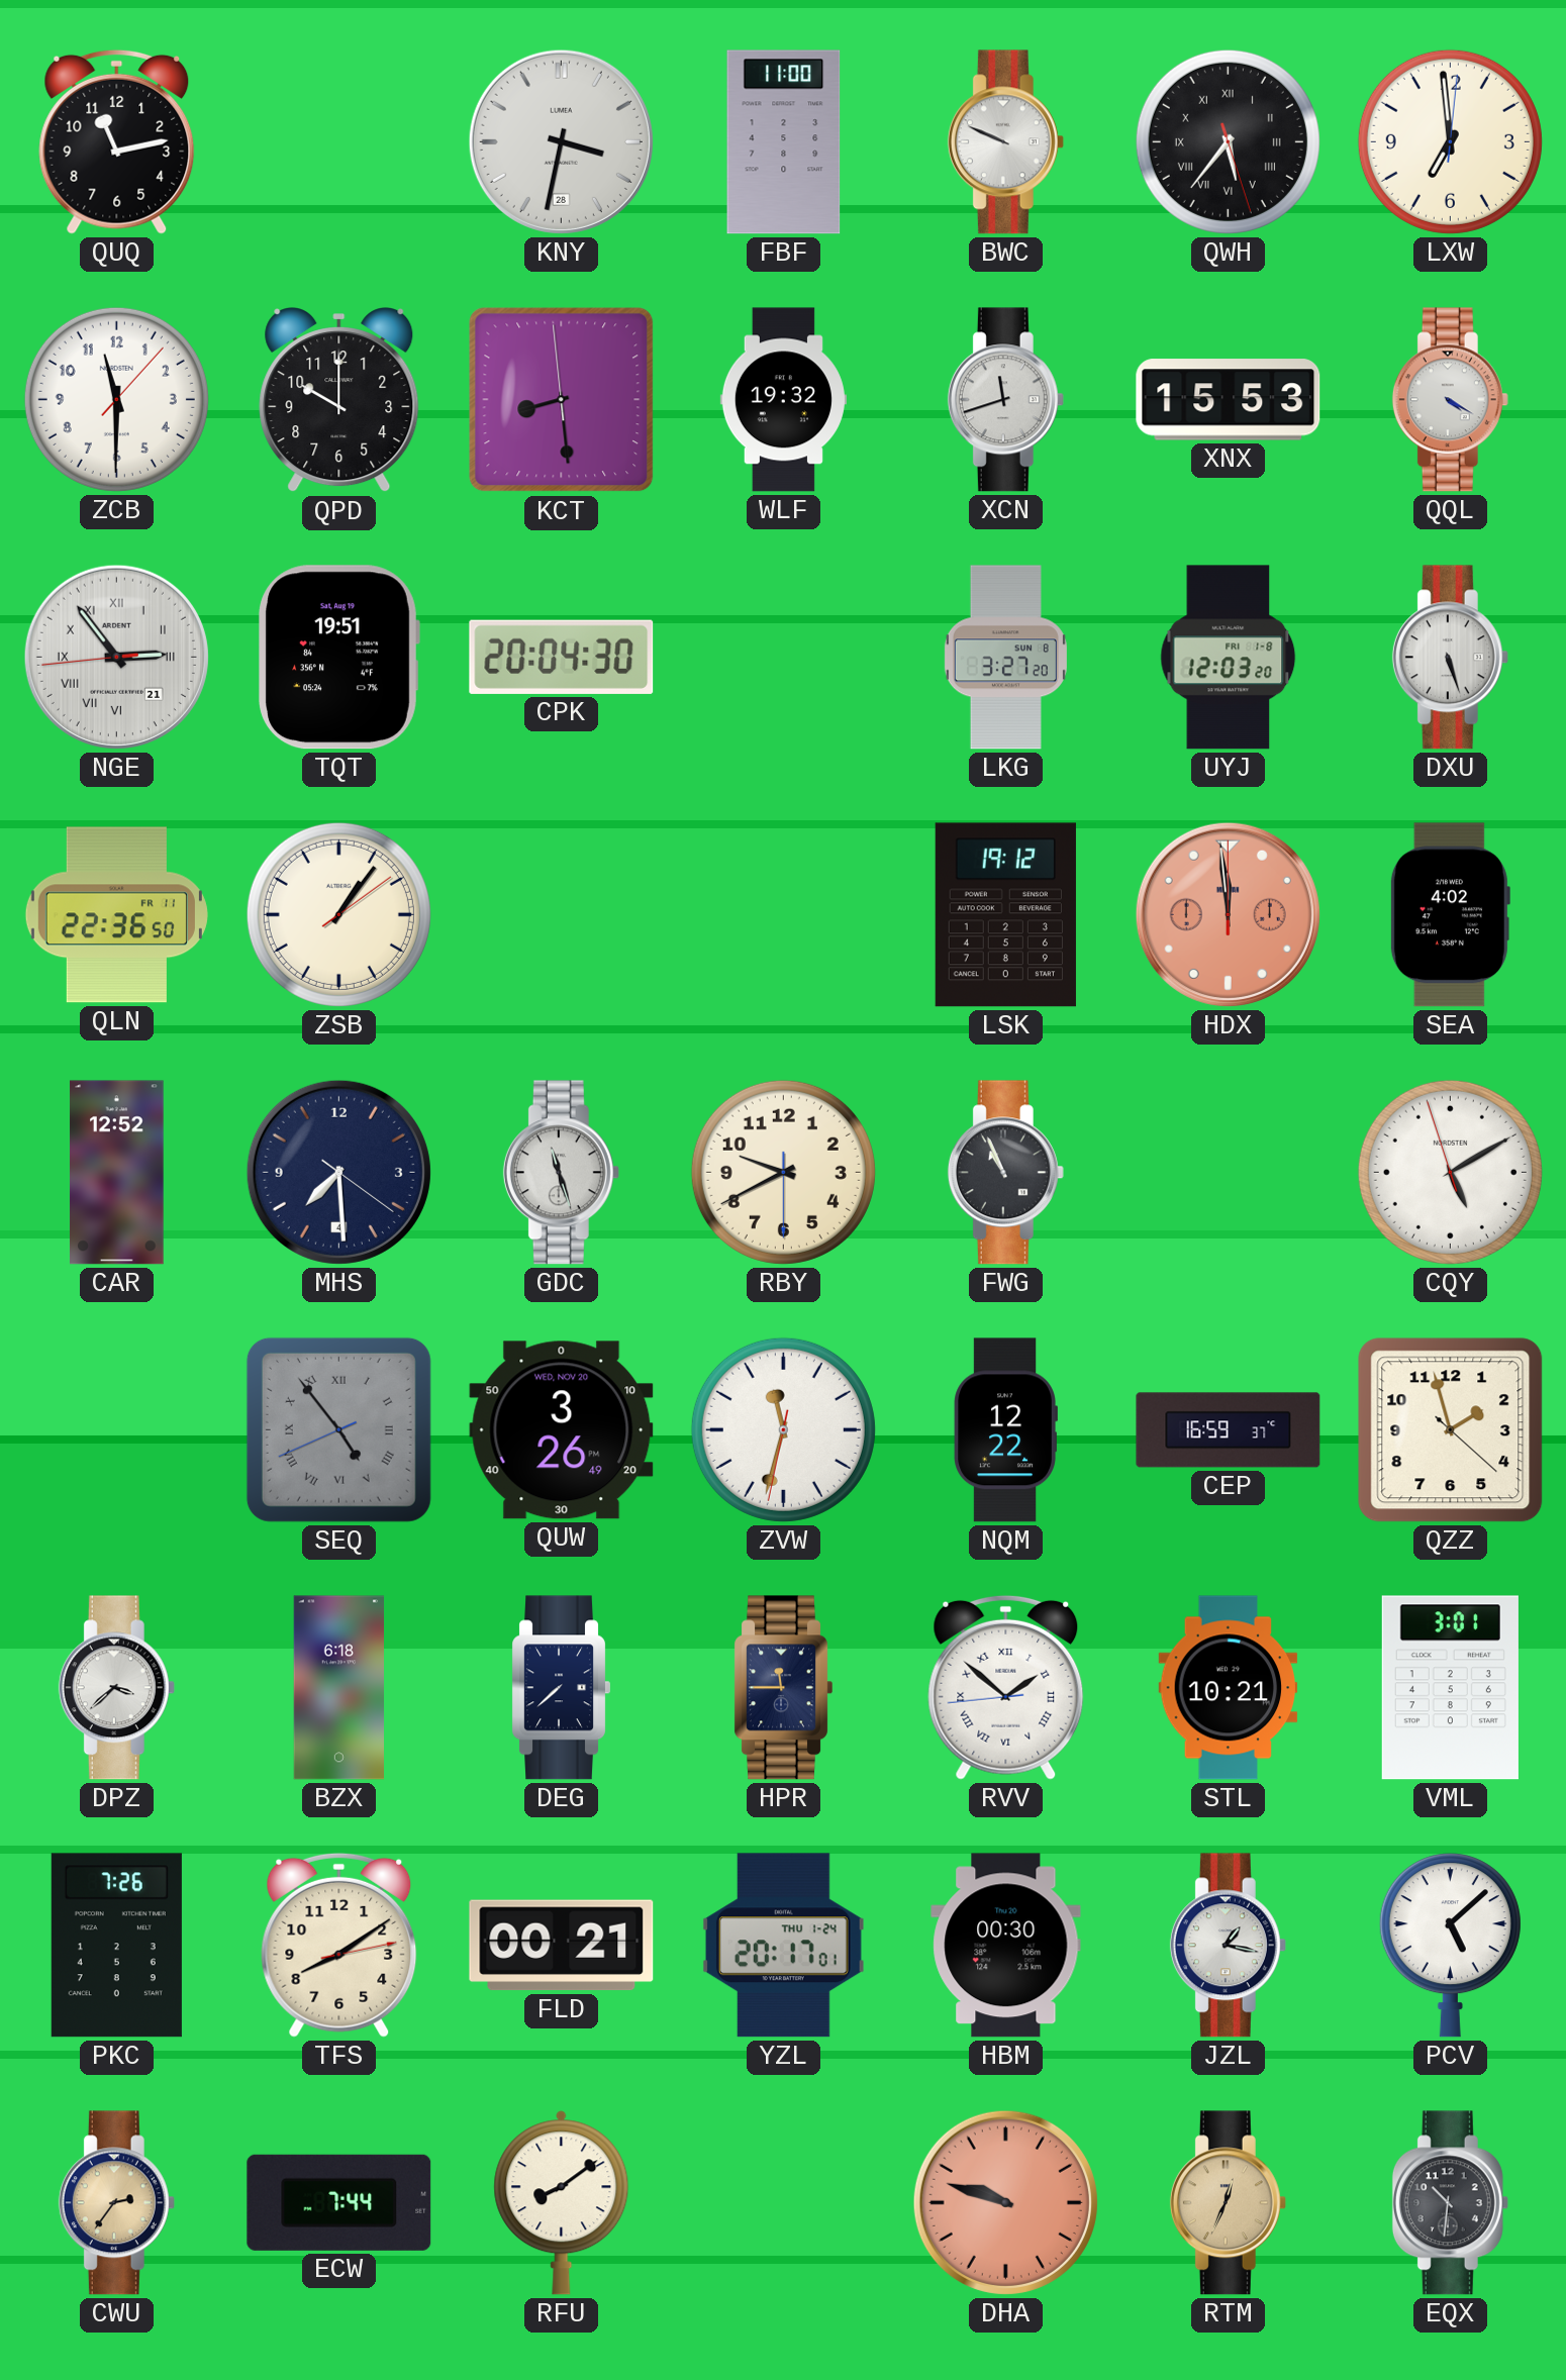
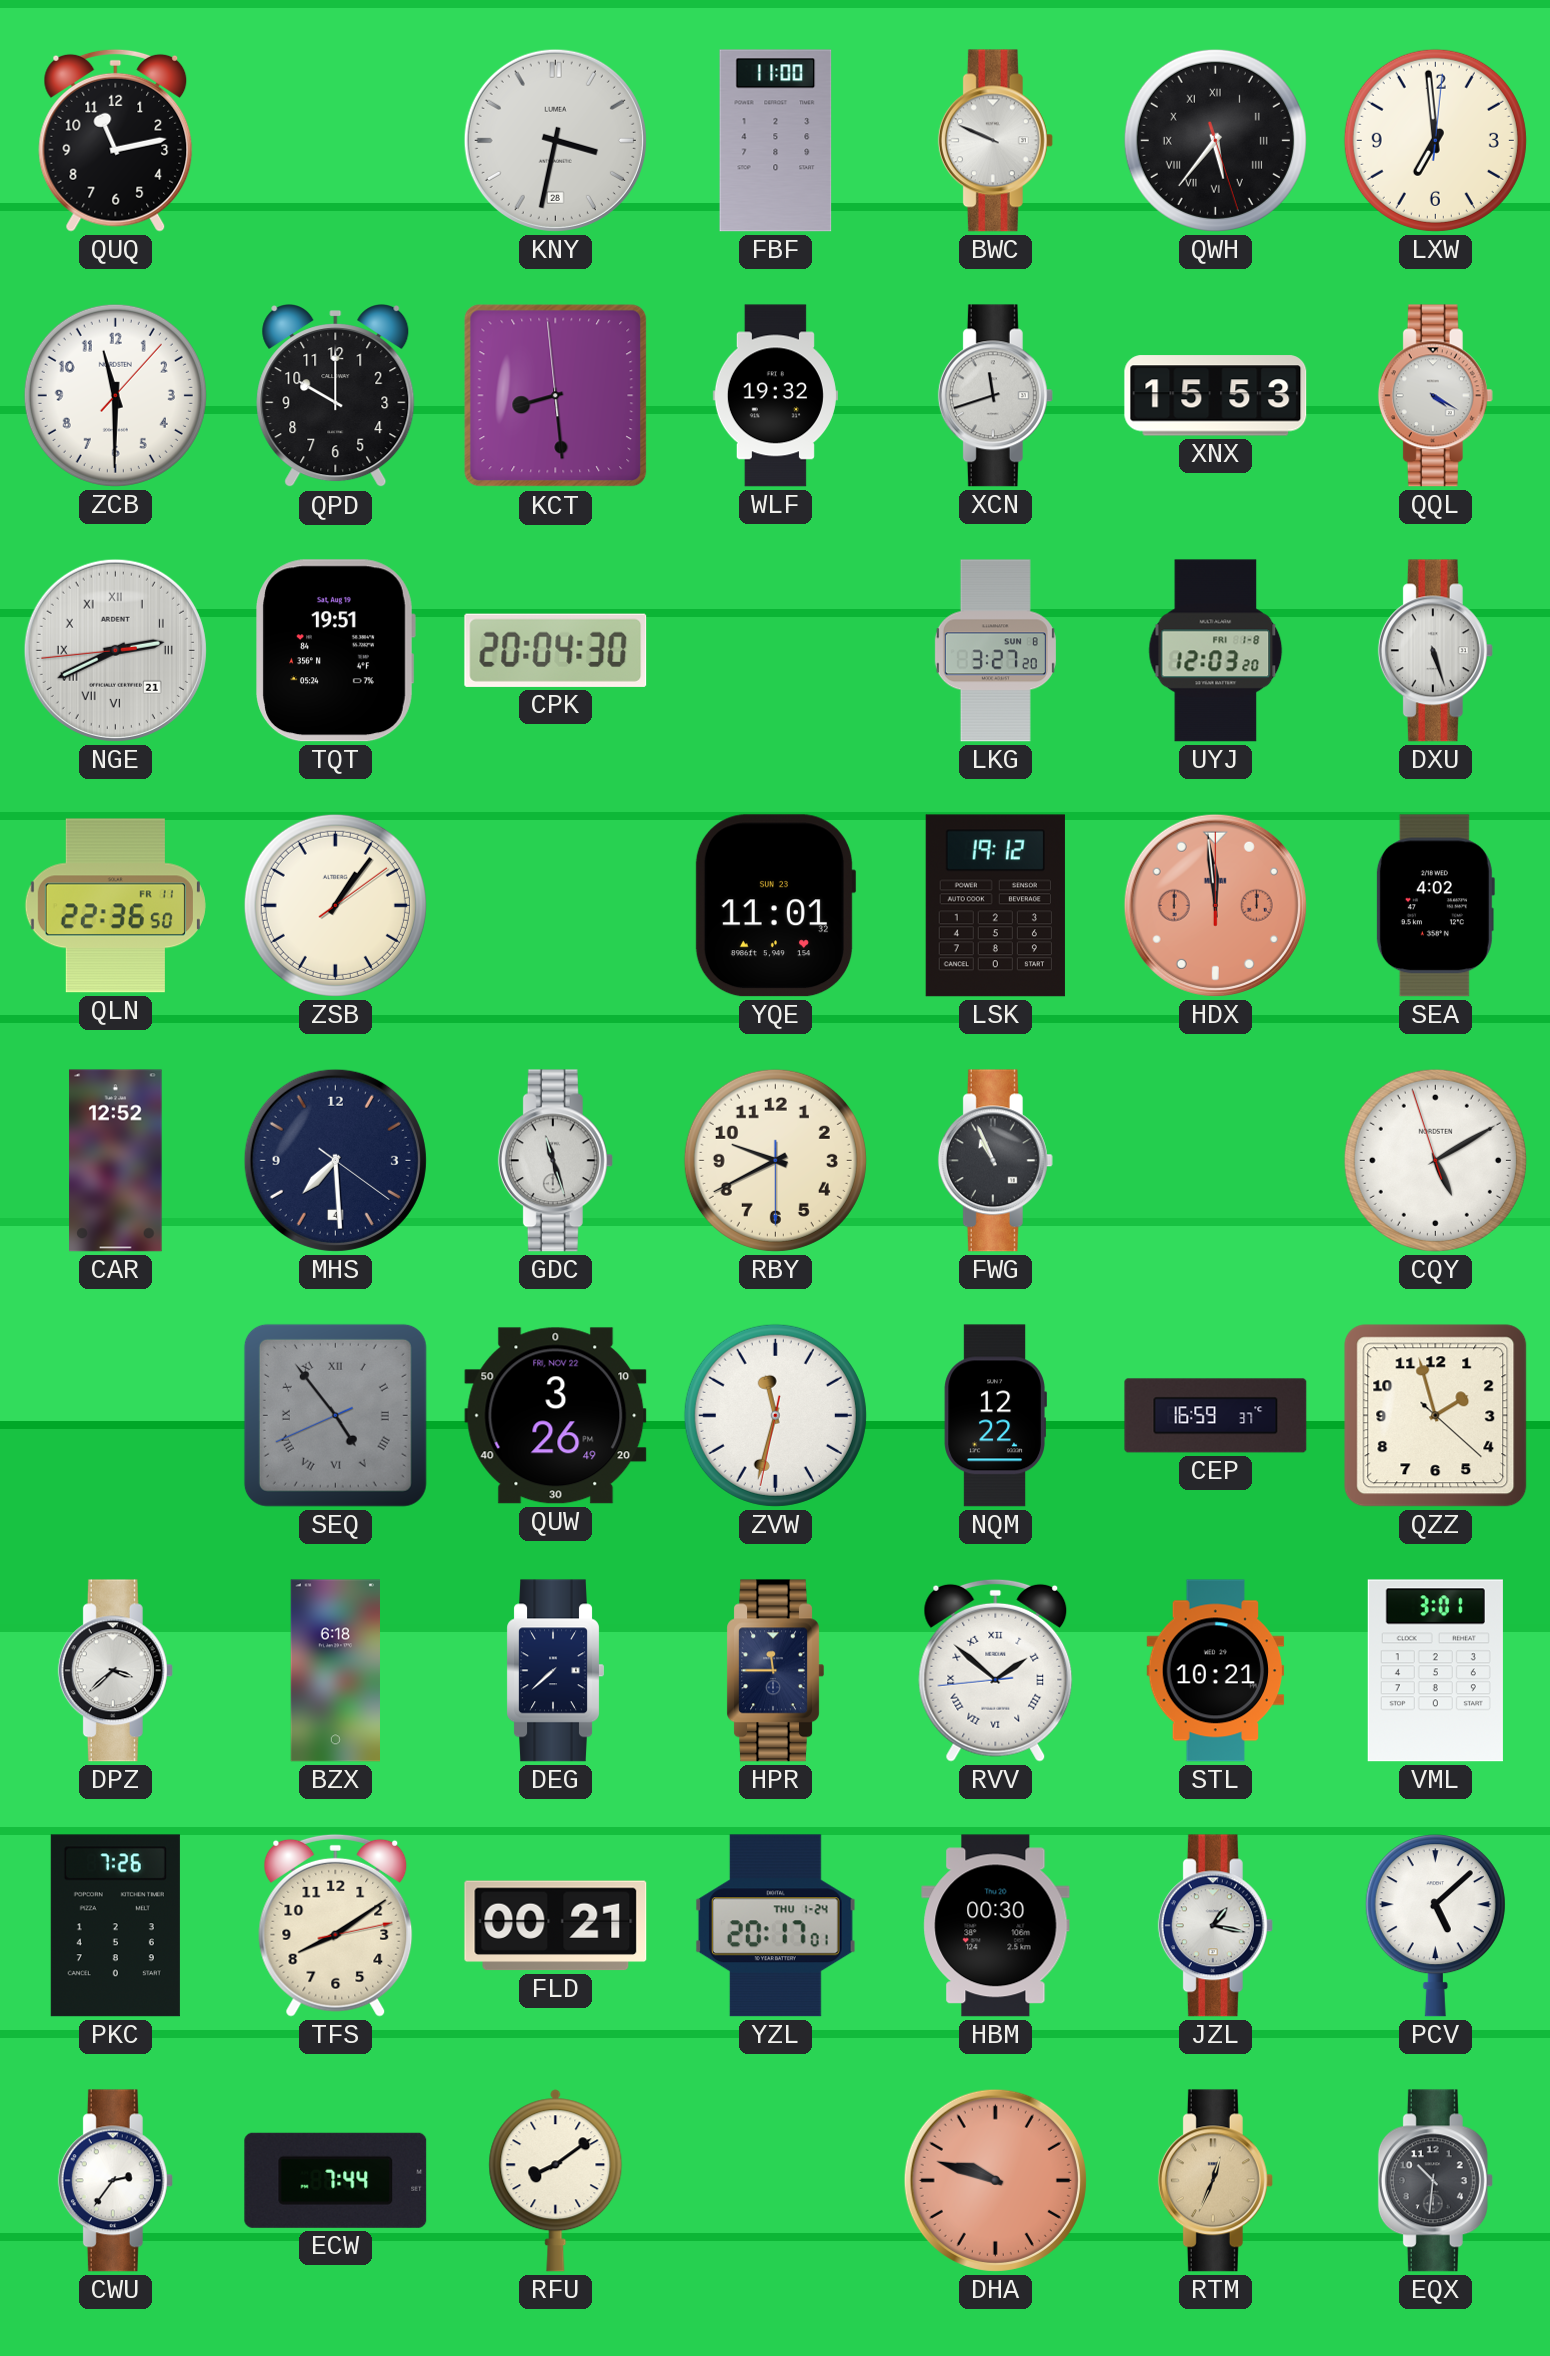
NGE: 2:53 -> 2:40
YQE: none -> 11:01
QUW date: WED, NOV 20 -> FRI, NOV 22
CWU dial: champagne -> white
